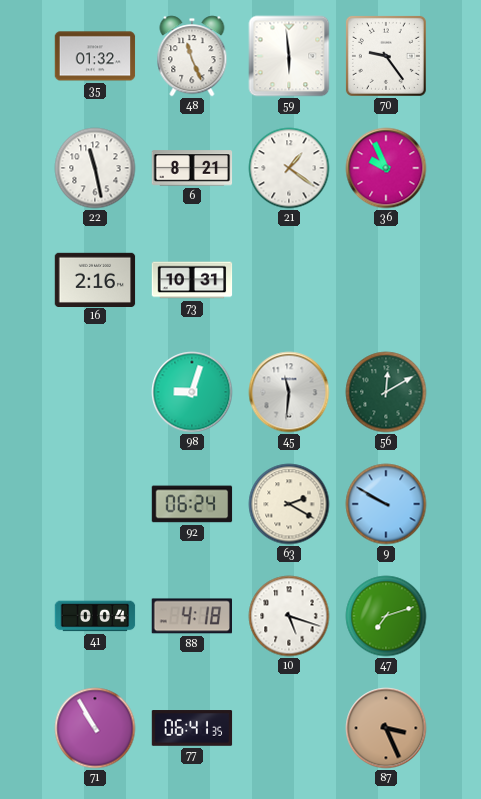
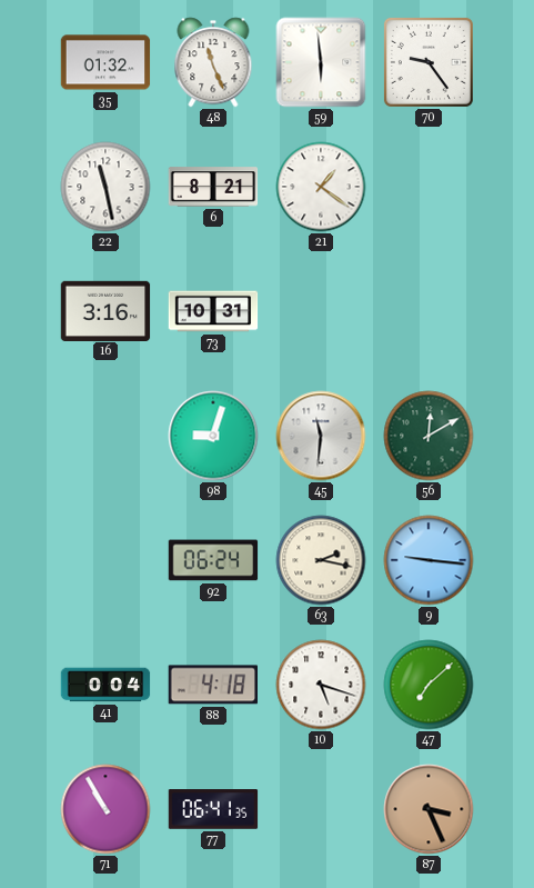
36: 9:56 -> none
16: 2:16 -> 3:16
63: 2:20 -> 2:17
9: 9:50 -> 9:16
47: 7:12 -> 7:08
